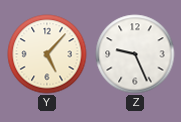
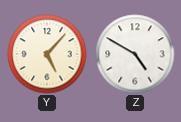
Z: 9:26 -> 4:50
